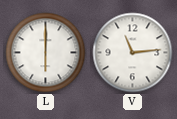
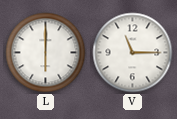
V: 11:14 -> 11:15
